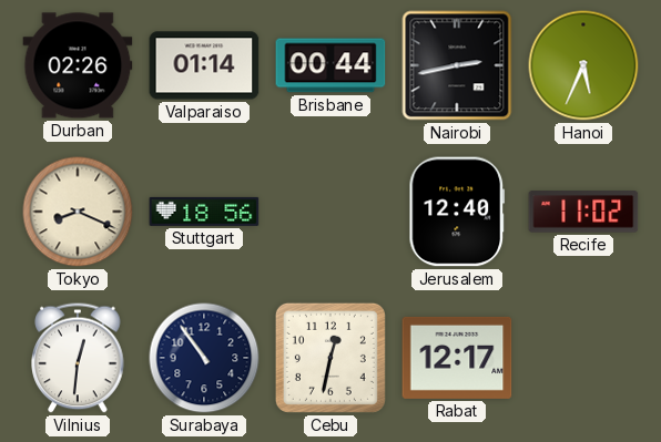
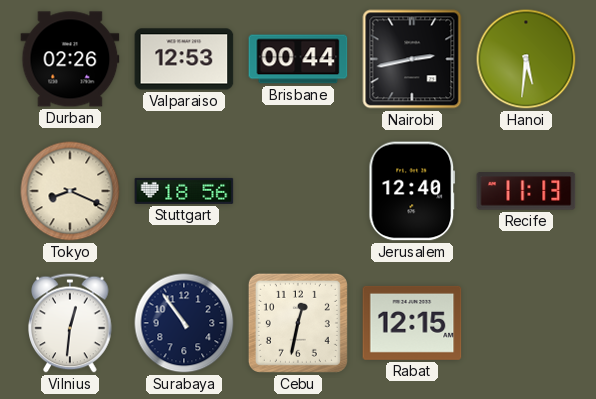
Valparaiso: 01:14 -> 12:53
Hanoi: 5:34 -> 5:31
Recife: 11:02 -> 11:13
Rabat: 12:17 -> 12:15
